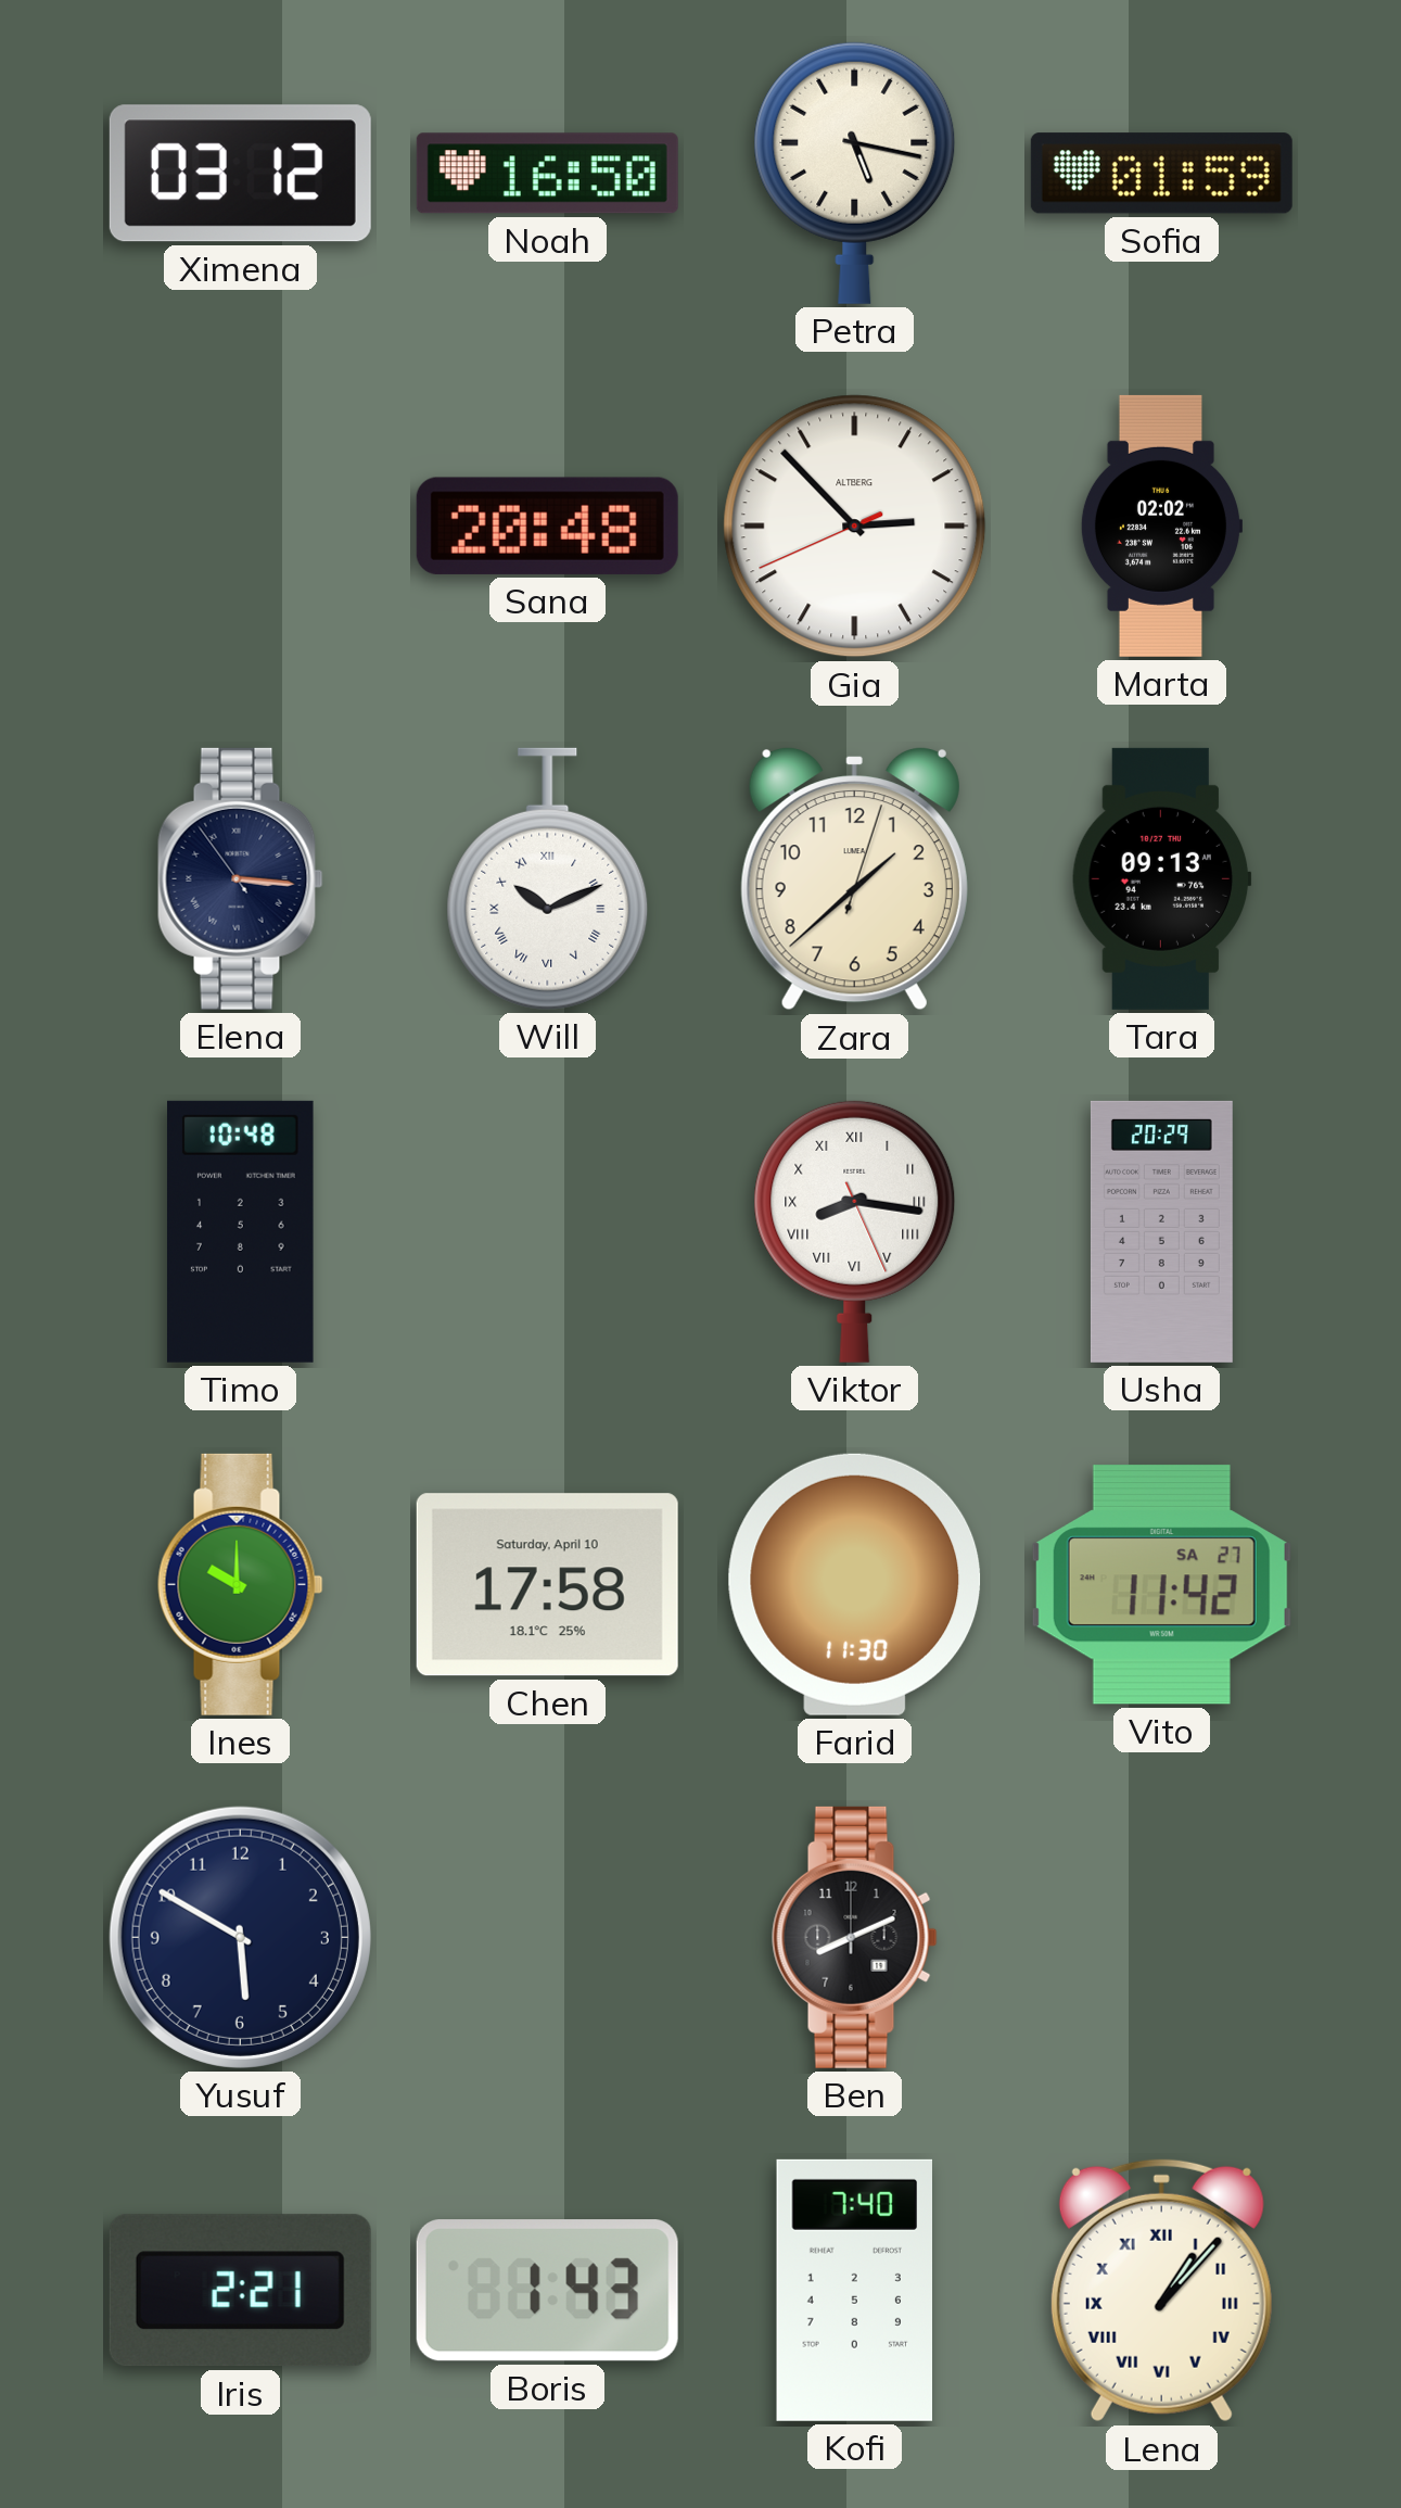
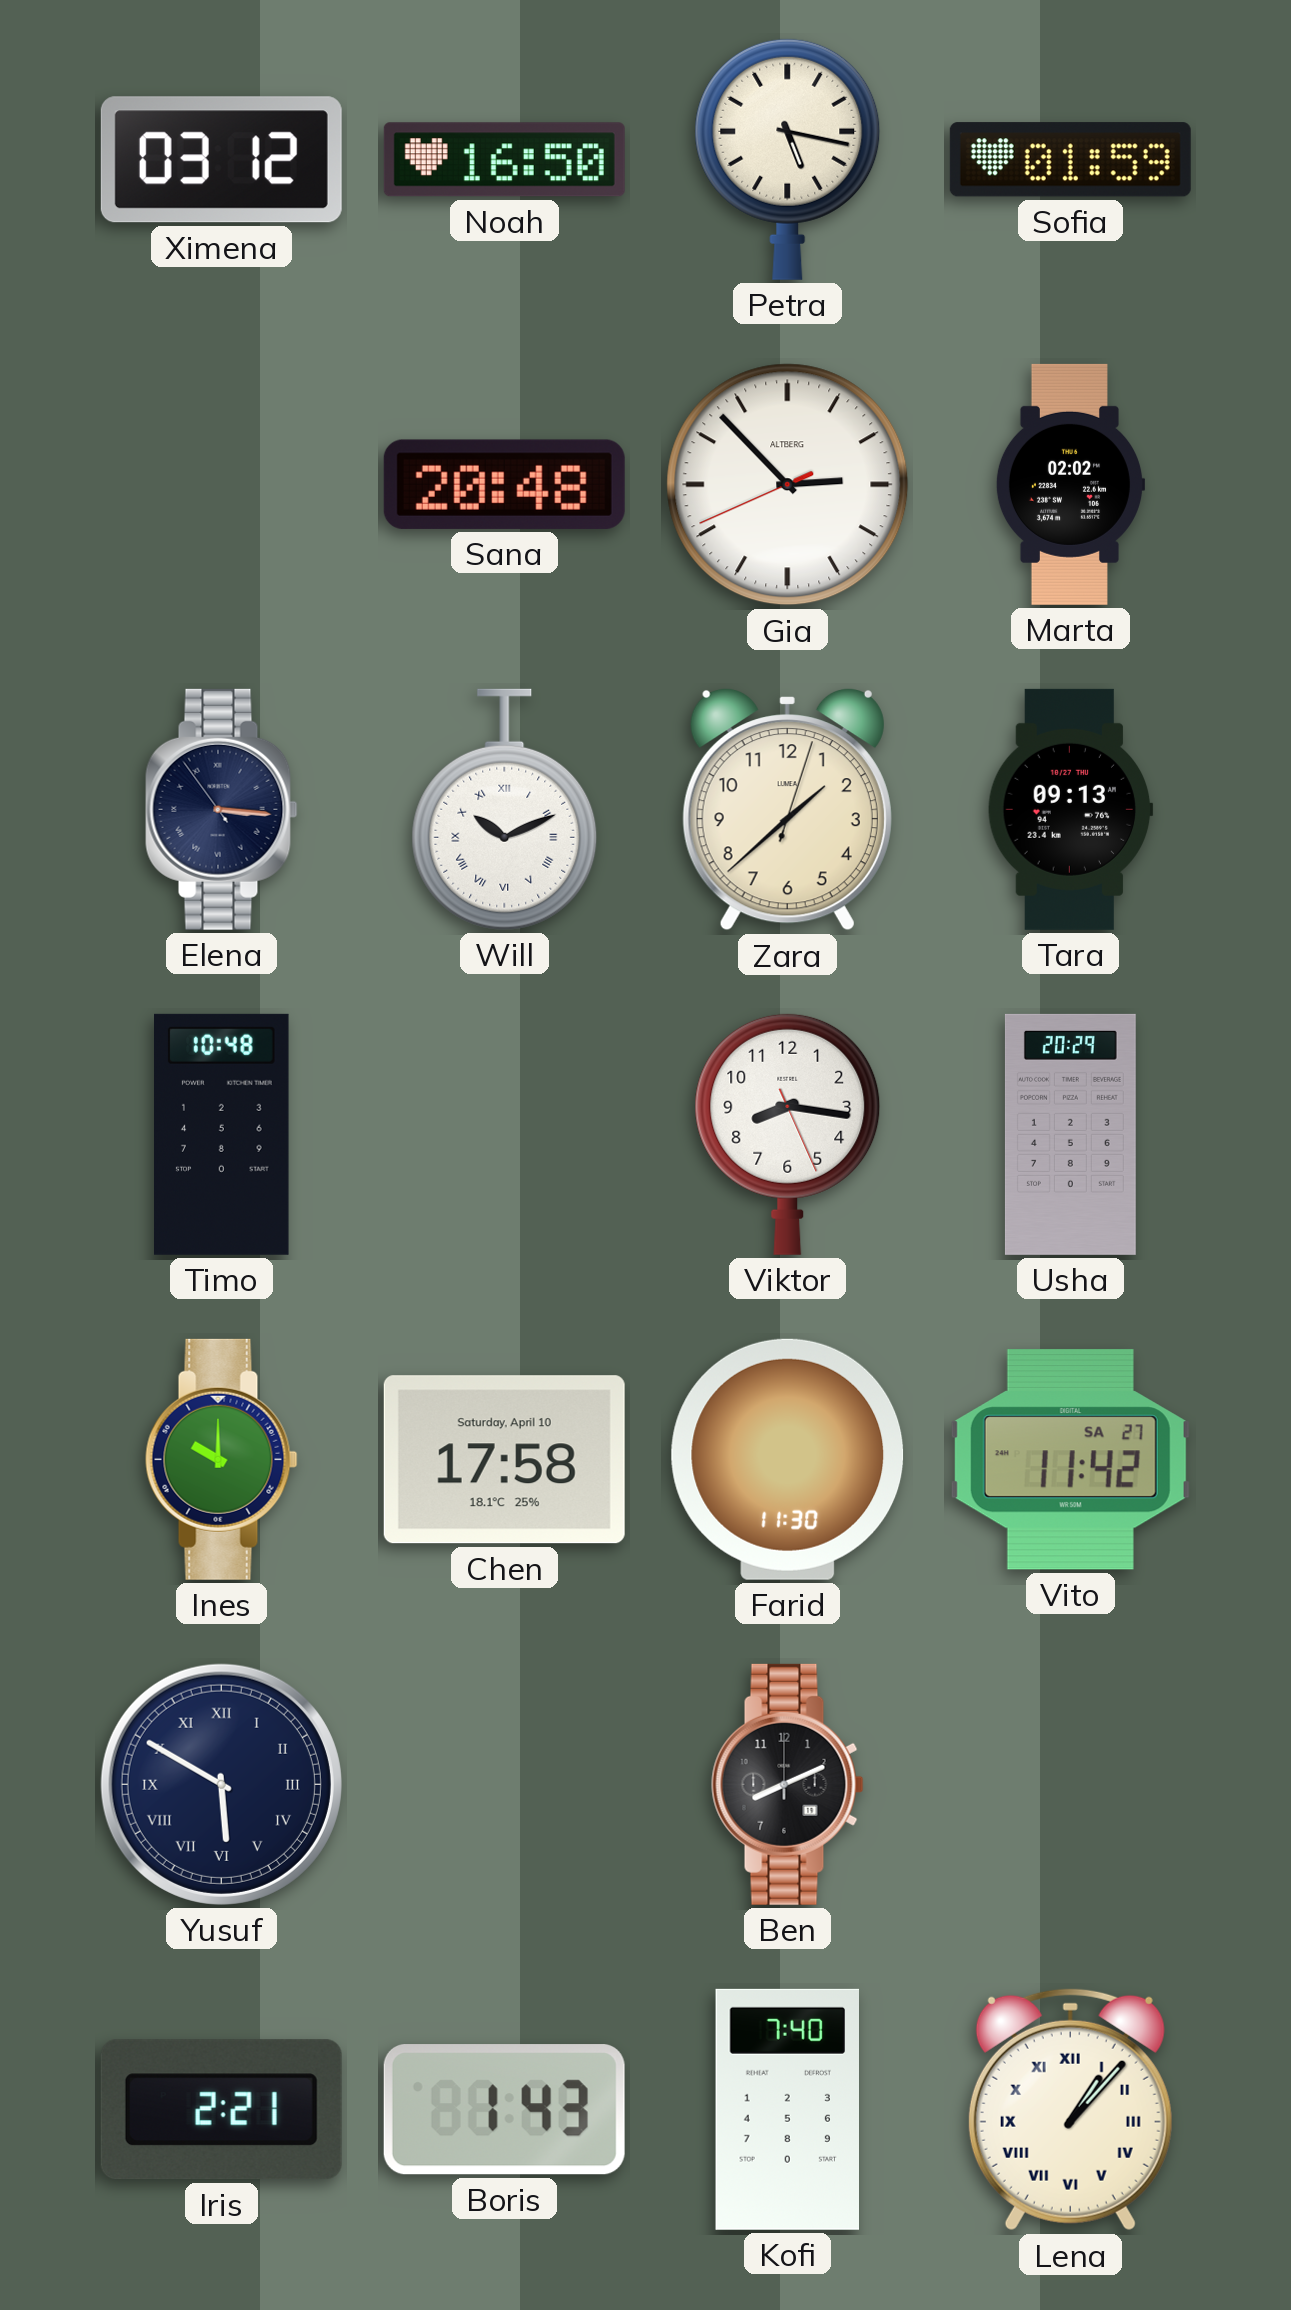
Viktor numerals: Roman -> Arabic
Yusuf numerals: Arabic -> Roman
